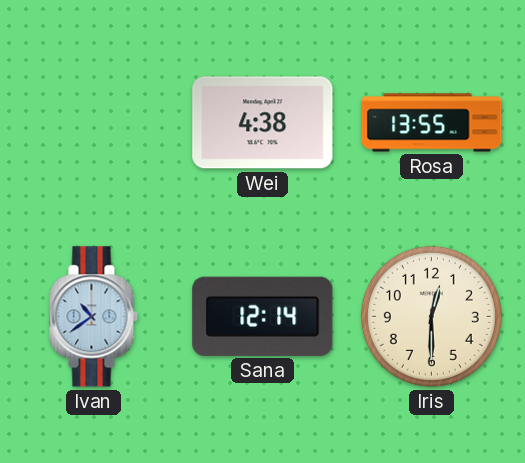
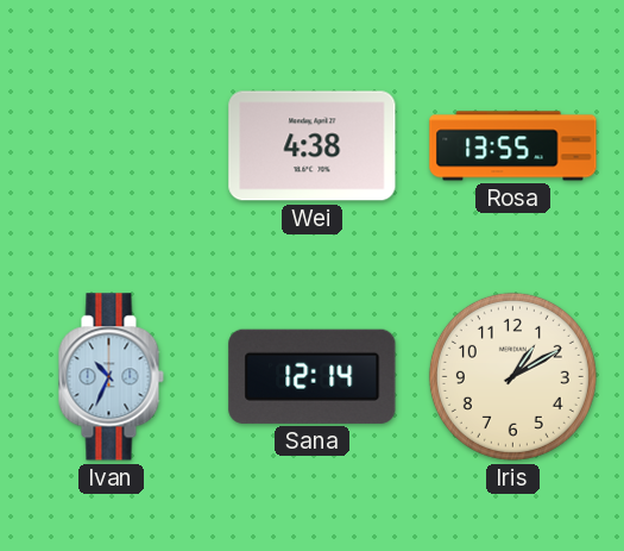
Ivan: 10:39 -> 10:34
Iris: 12:30 -> 1:10
